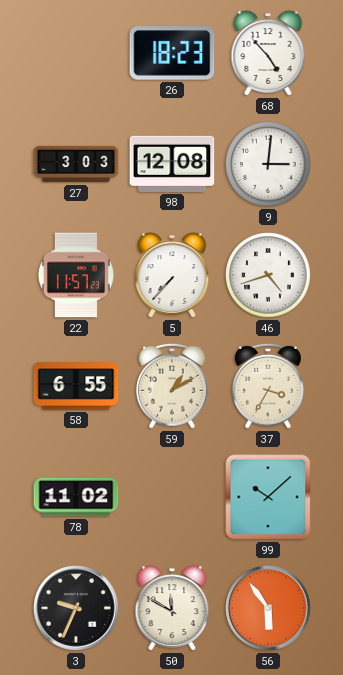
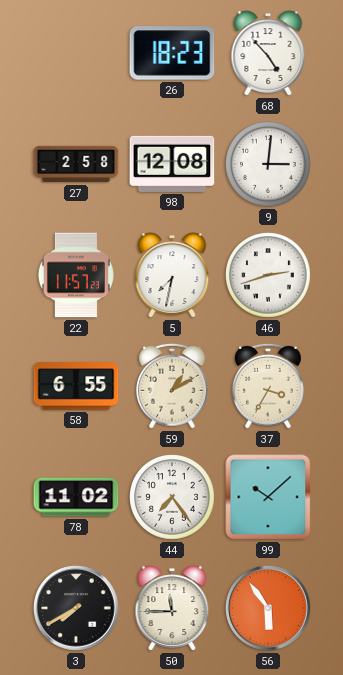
27: 3:03 -> 2:58
5: 7:37 -> 7:32
46: 4:42 -> 2:42
44: none -> 7:24
3: 9:34 -> 7:40
50: 11:50 -> 11:45
